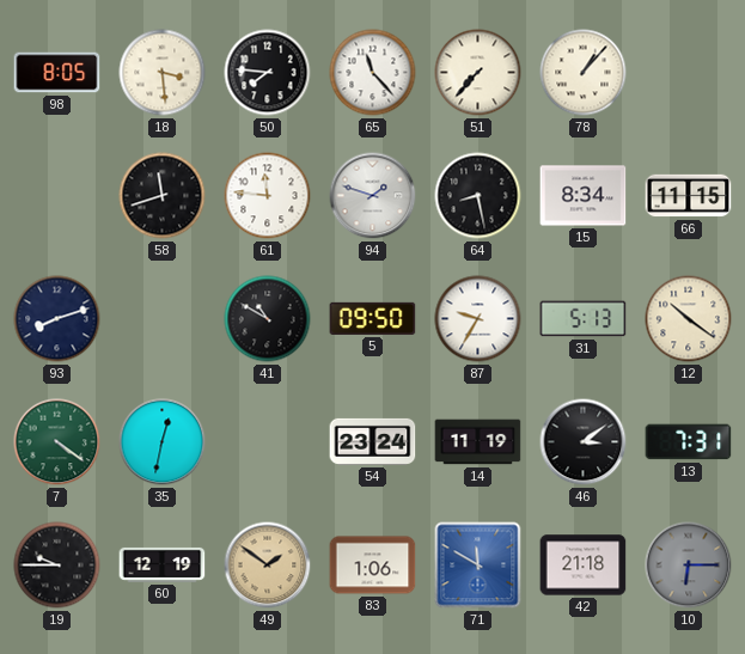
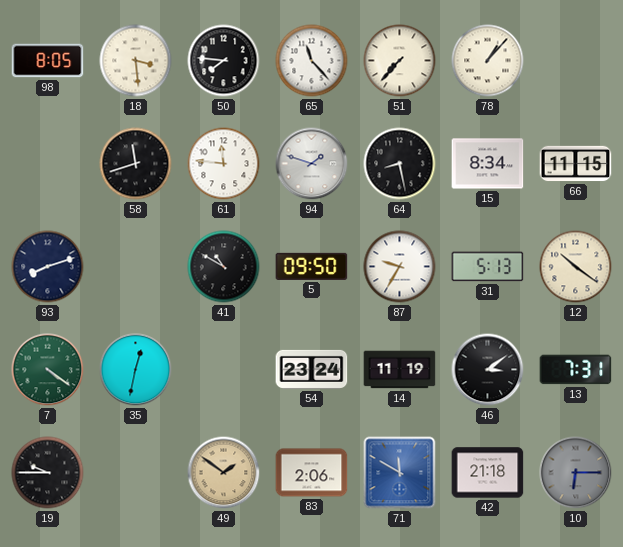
60: 12:19 -> none
83: 1:06 -> 2:06
